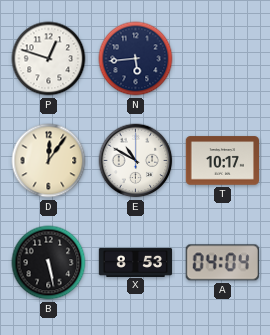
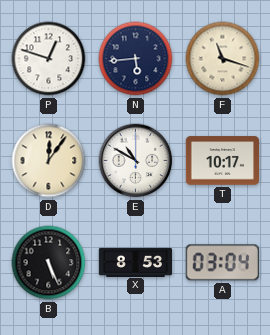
F: none -> 11:18
B: 5:28 -> 5:26
A: 04:04 -> 03:04
